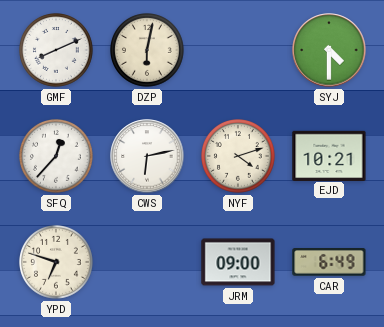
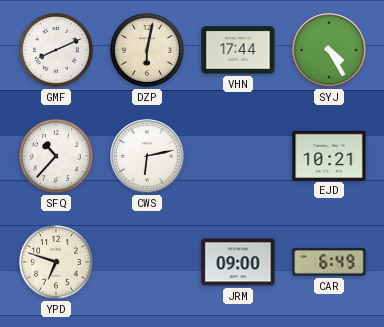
VHN: none -> 17:44
SYJ: 4:30 -> 4:25
SFQ: 12:37 -> 10:37
NYF: 4:12 -> none
